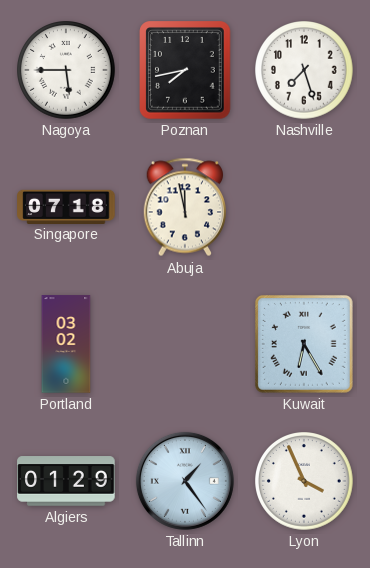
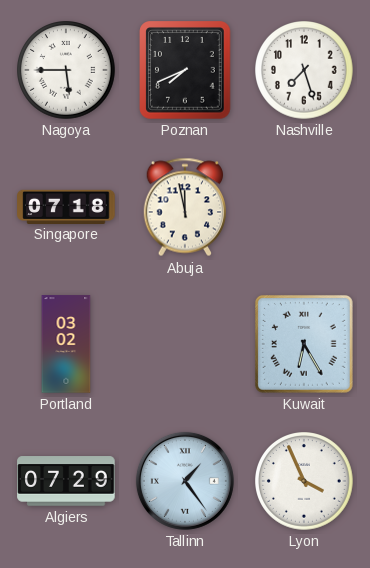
Poznan: 7:43 -> 7:41
Algiers: 01:29 -> 07:29
